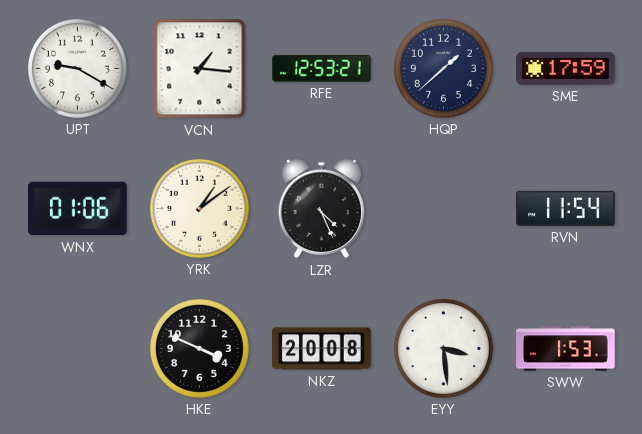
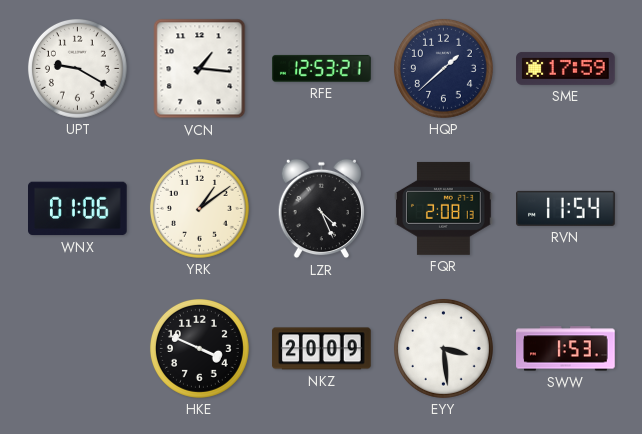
FQR: none -> 2:08
NKZ: 20:08 -> 20:09
